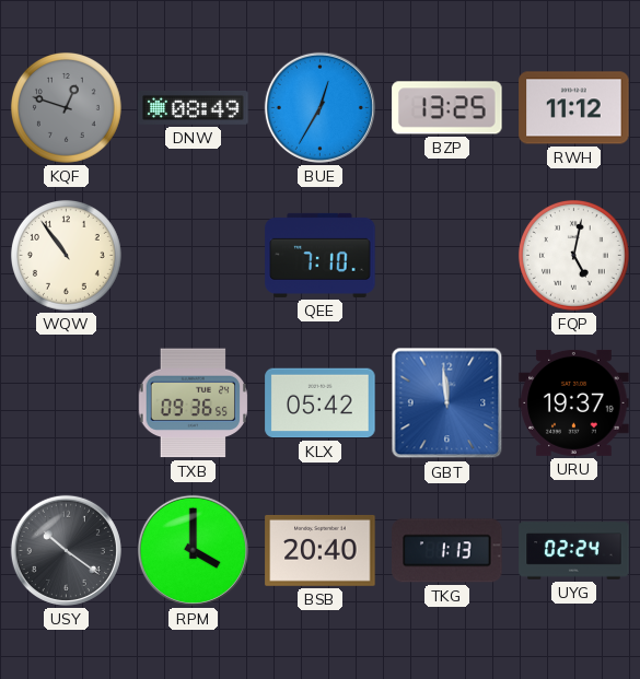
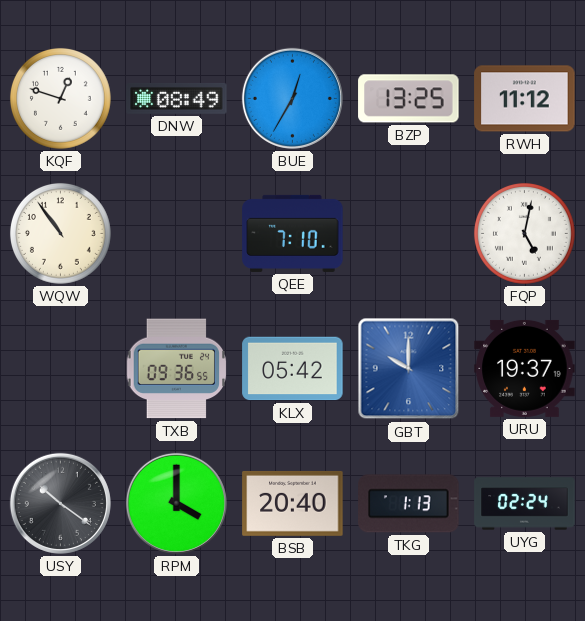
KQF dial: grey -> white
GBT: 11:59 -> 10:00
